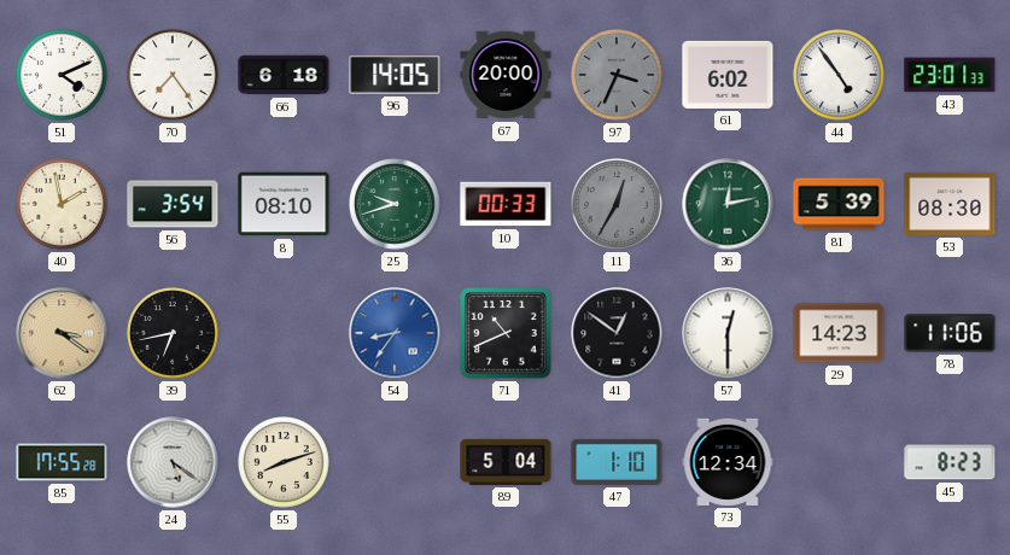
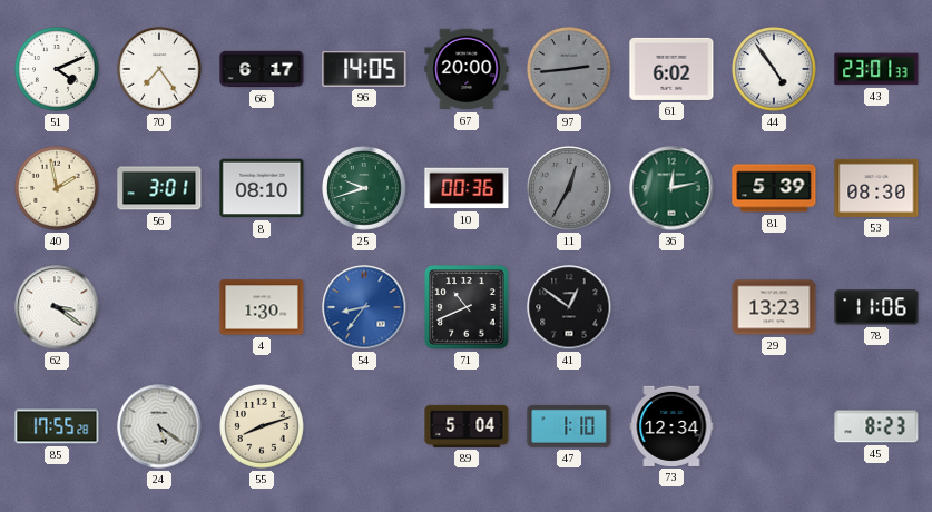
66: 6:18 -> 6:17
97: 3:34 -> 2:44
56: 3:54 -> 3:01
10: 00:33 -> 00:36
62 dial: champagne -> white
39: 6:43 -> none
4: none -> 1:30
57: 12:30 -> none
29: 14:23 -> 13:23
